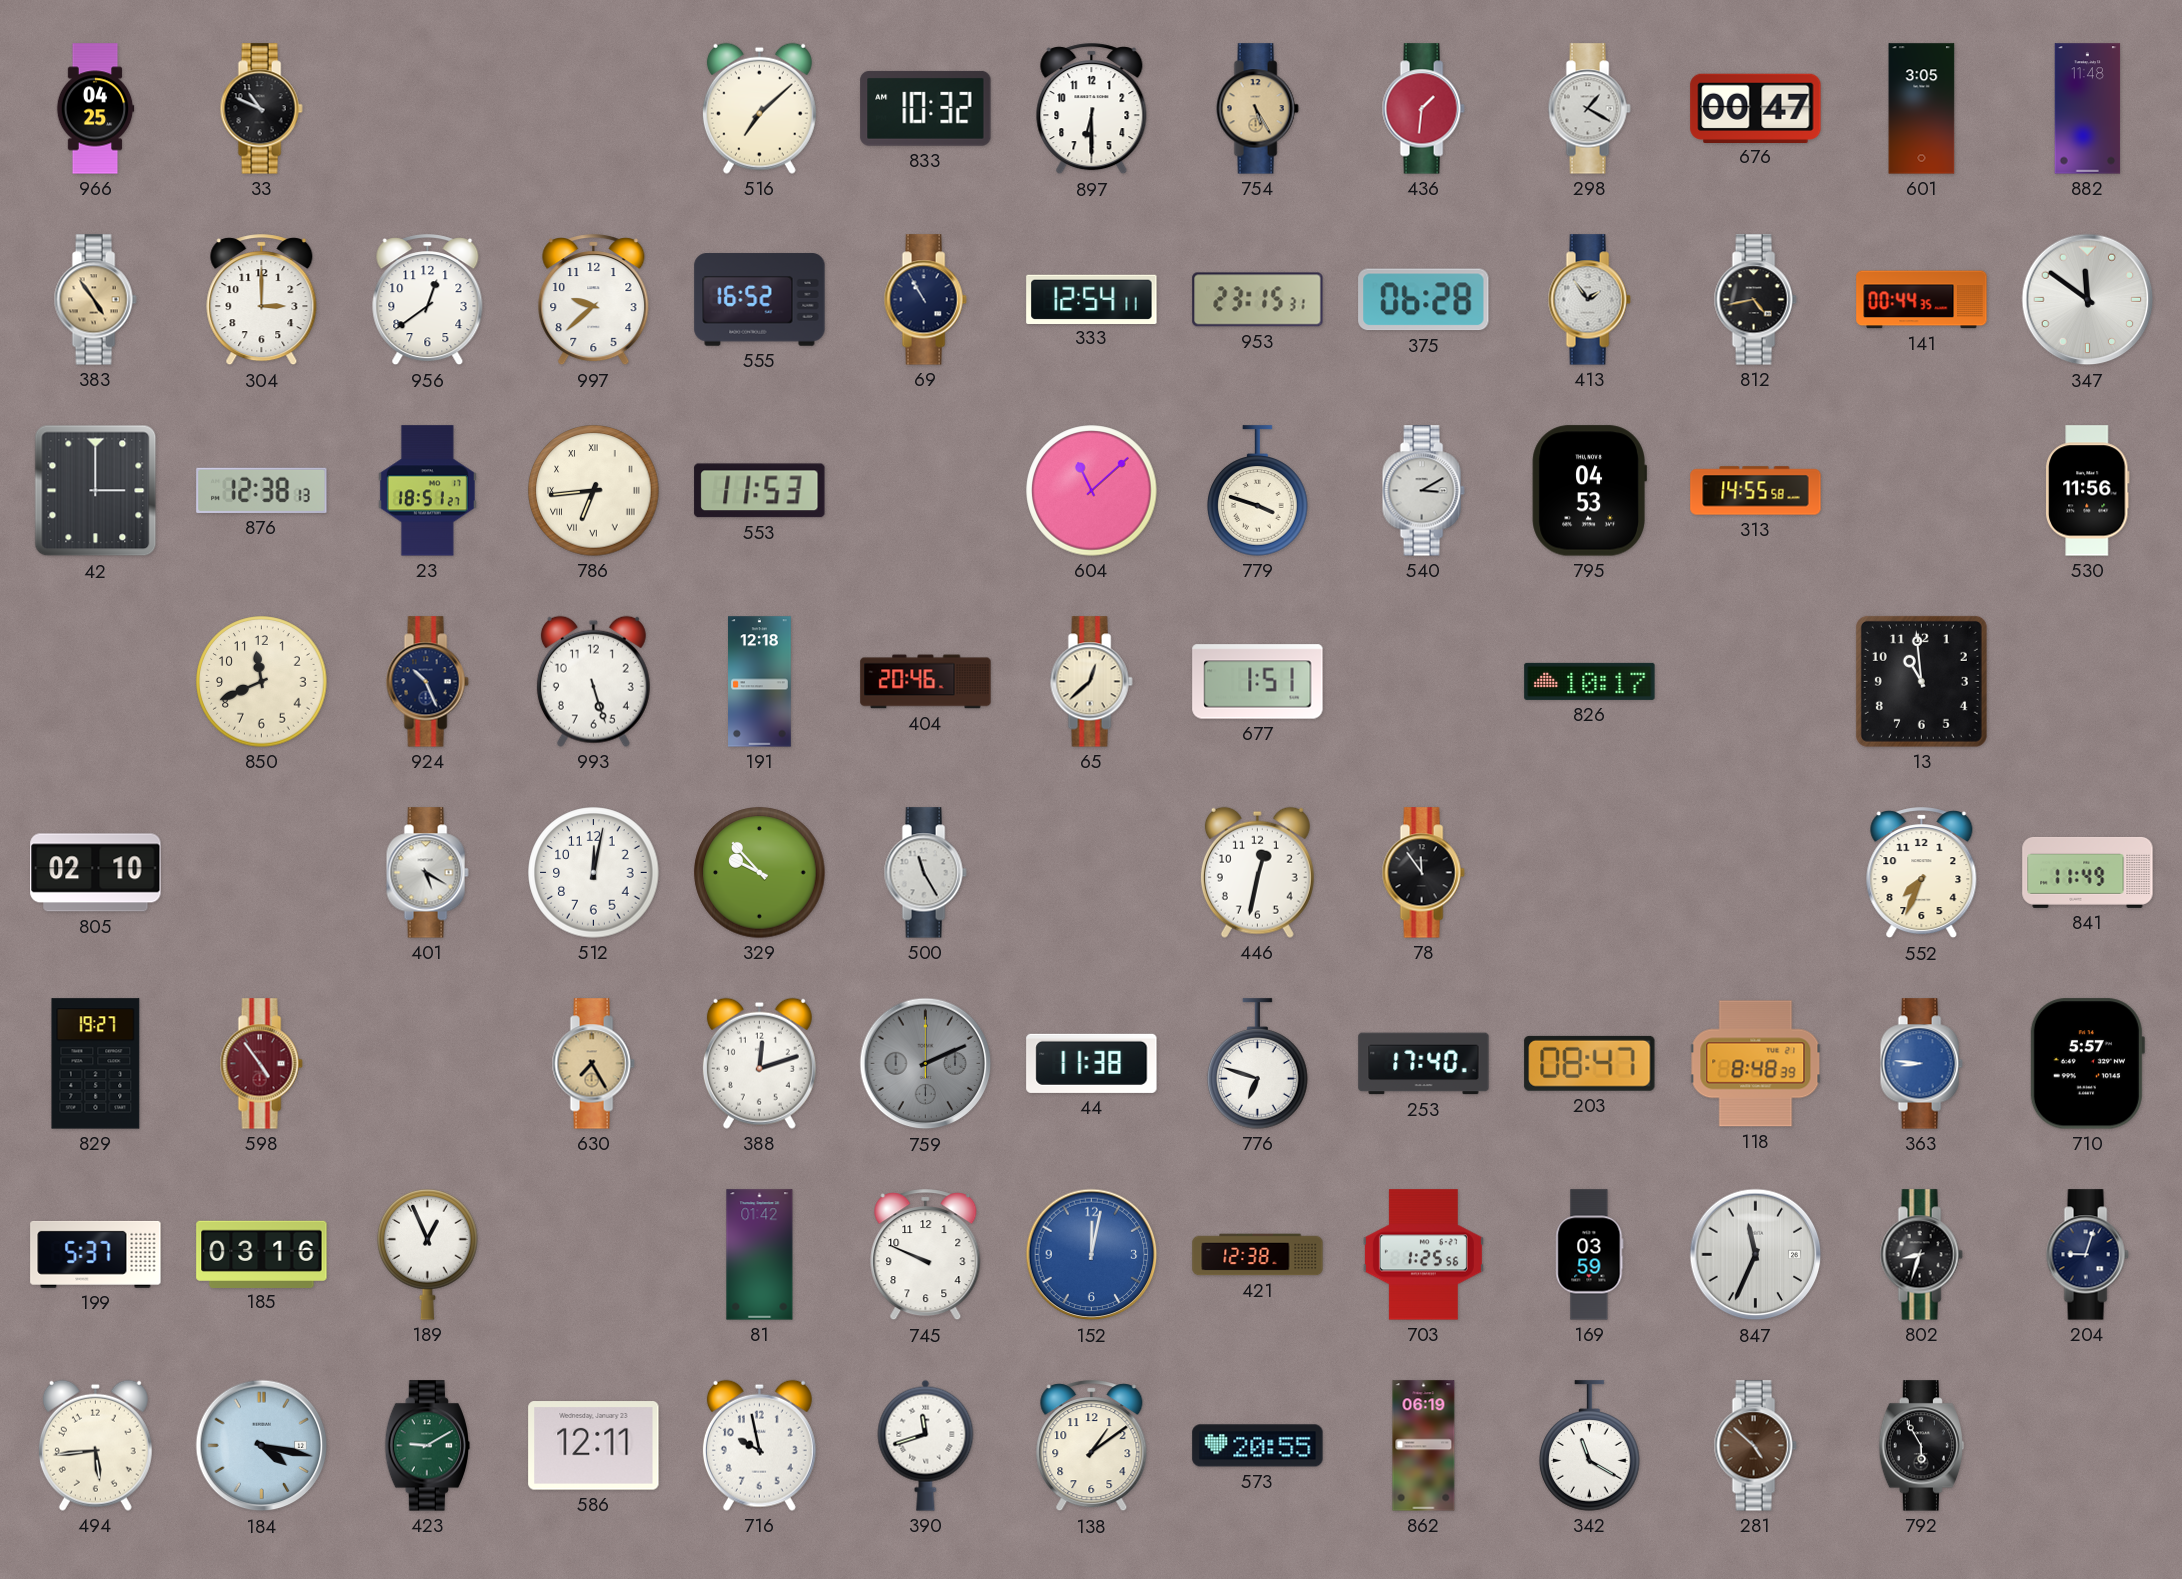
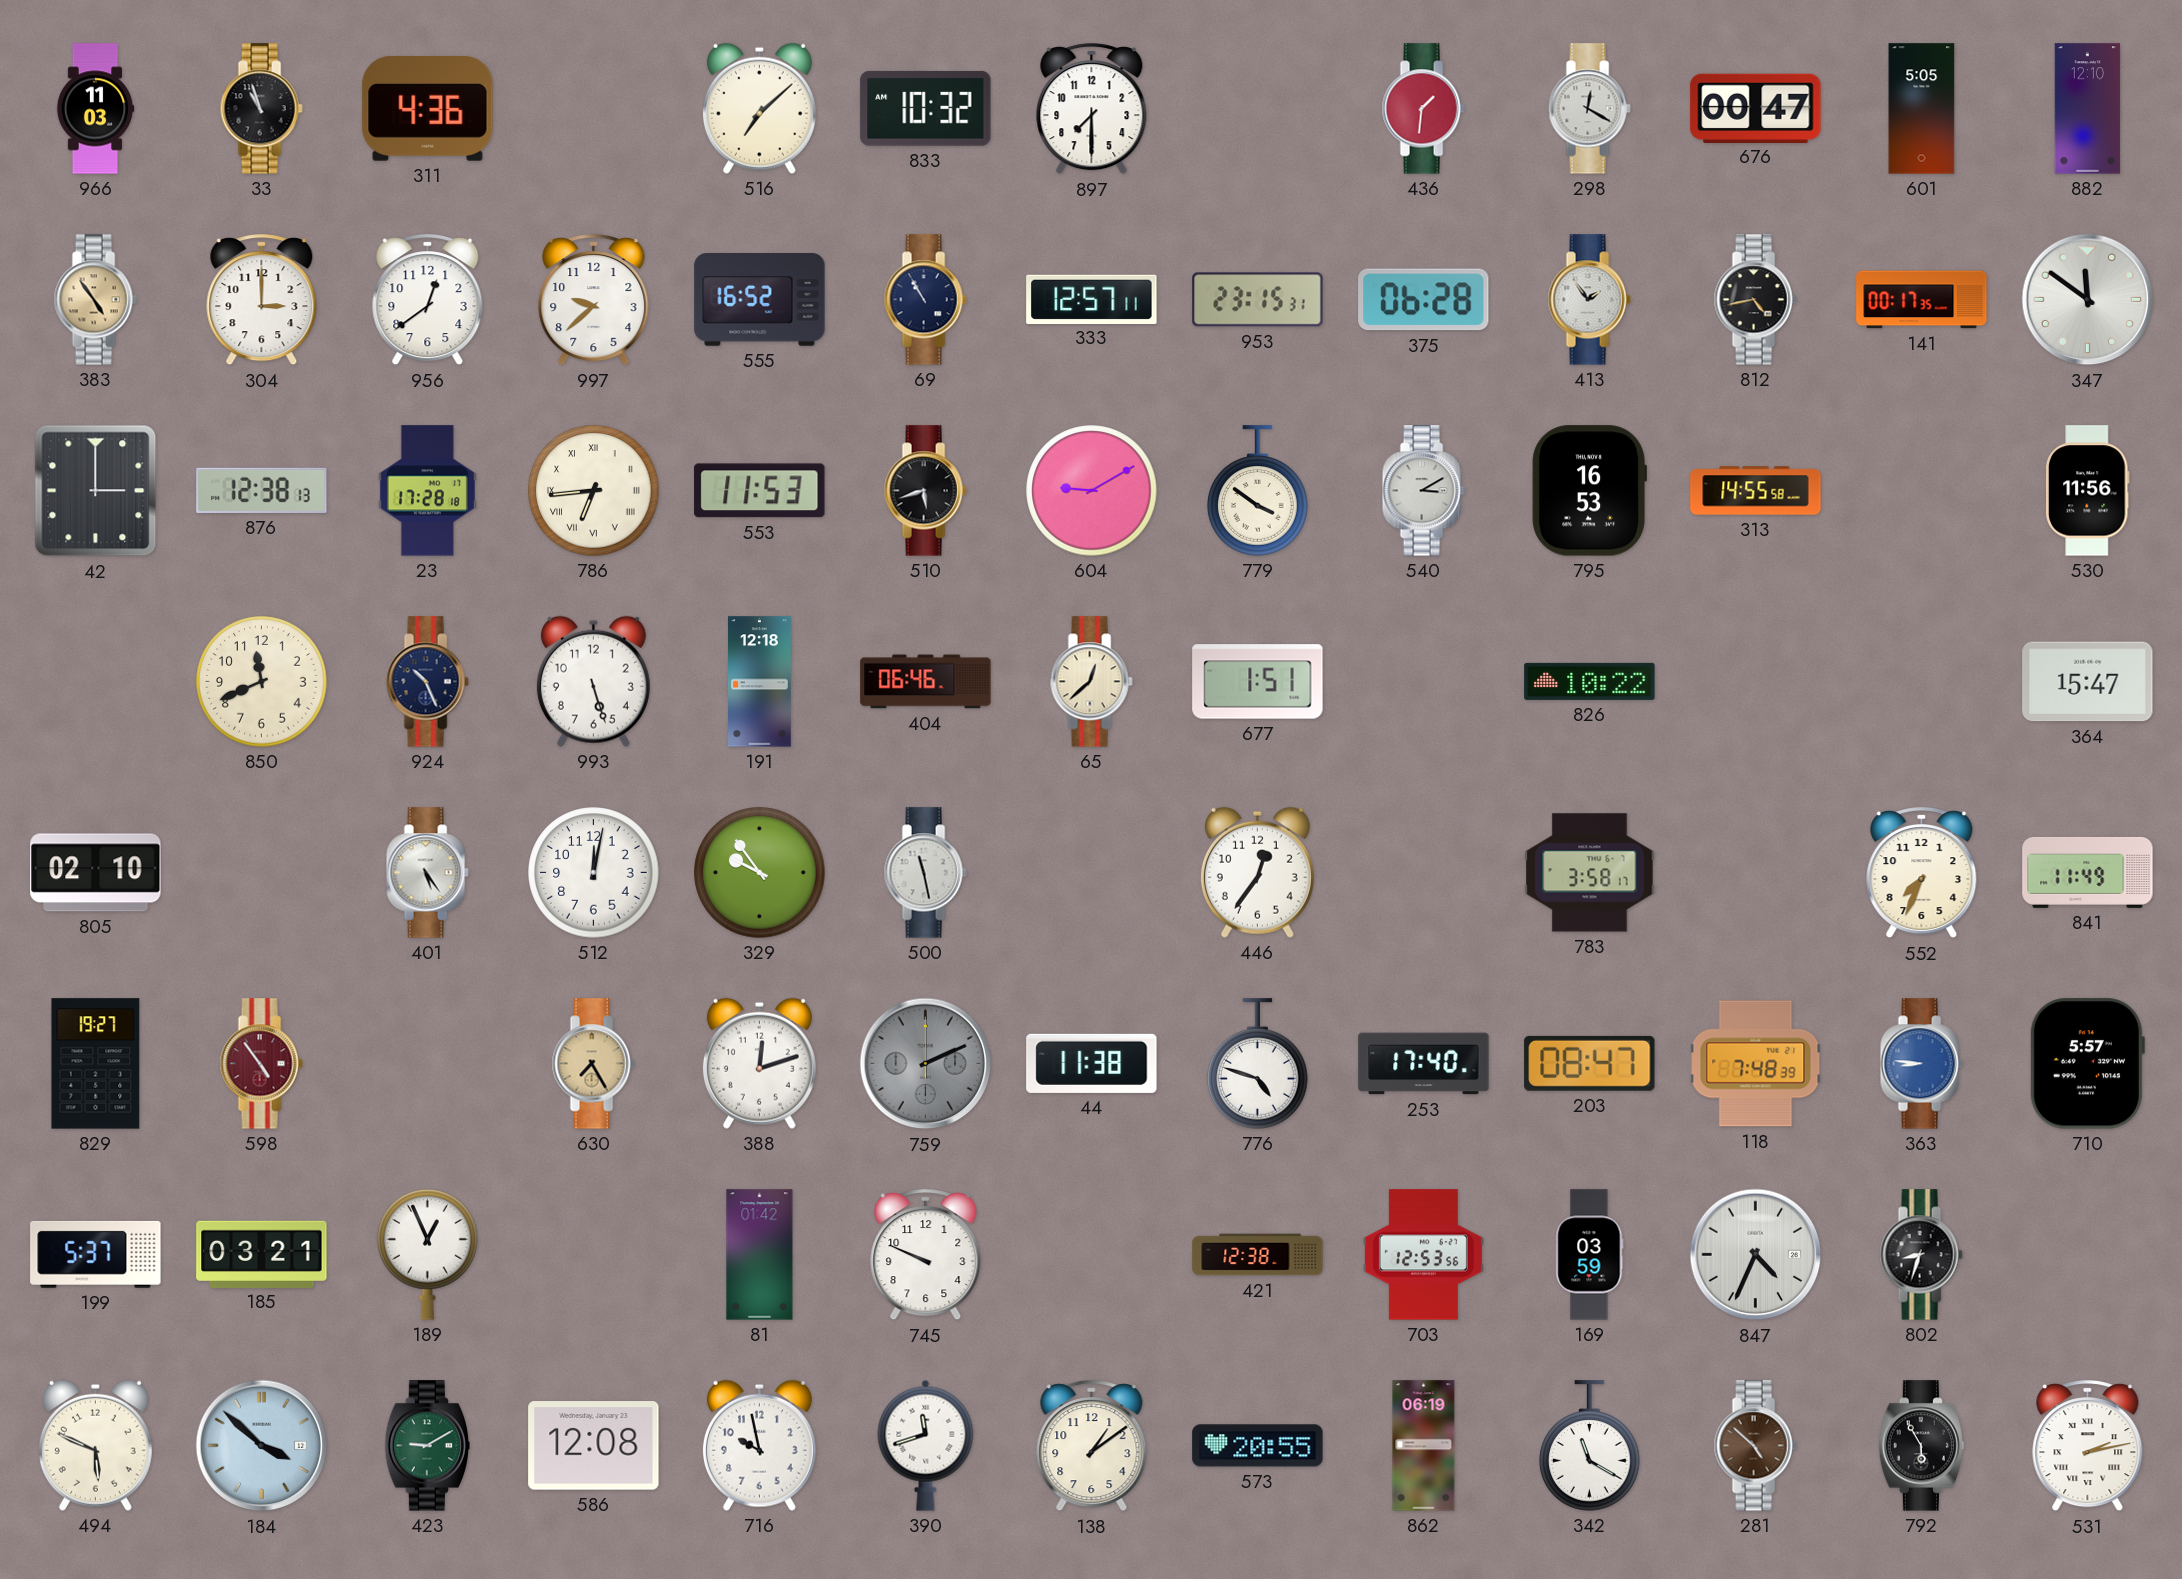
966: 04:25 -> 11:03
33: 10:49 -> 10:57
311: none -> 4:36
897: 6:30 -> 7:30
754: 5:25 -> none
298: 1:20 -> 12:20
601: 3:05 -> 5:05
882: 11:48 -> 12:10
333: 12:54 -> 12:57
141: 00:44 -> 00:17
23: 18:51 -> 17:28
510: none -> 5:42
604: 11:08 -> 9:10
779: 3:48 -> 3:51
795: 04:53 -> 16:53
404: 20:46 -> 06:46
826: 10:17 -> 10:22
13: 10:59 -> none
364: none -> 15:47
401: 5:20 -> 5:24
329: 9:53 -> 9:54
500: 11:25 -> 11:28
446: 12:32 -> 12:36
78: 11:54 -> none
783: none -> 3:58
776: 6:48 -> 4:48
118: 8:48 -> 7:48
185: 03:16 -> 03:21
152: 12:02 -> none
703: 1:25 -> 12:53
847: 11:34 -> 4:34
204: 9:03 -> none
494: 5:44 -> 5:49
184: 4:17 -> 3:52
586: 12:11 -> 12:08
531: none -> 2:13
